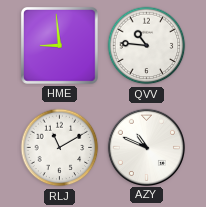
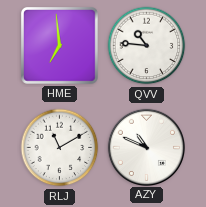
HME: 8:59 -> 6:59
